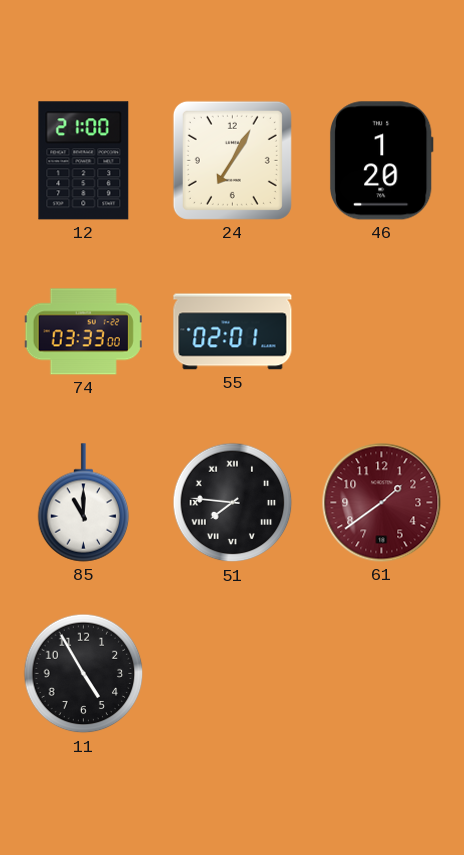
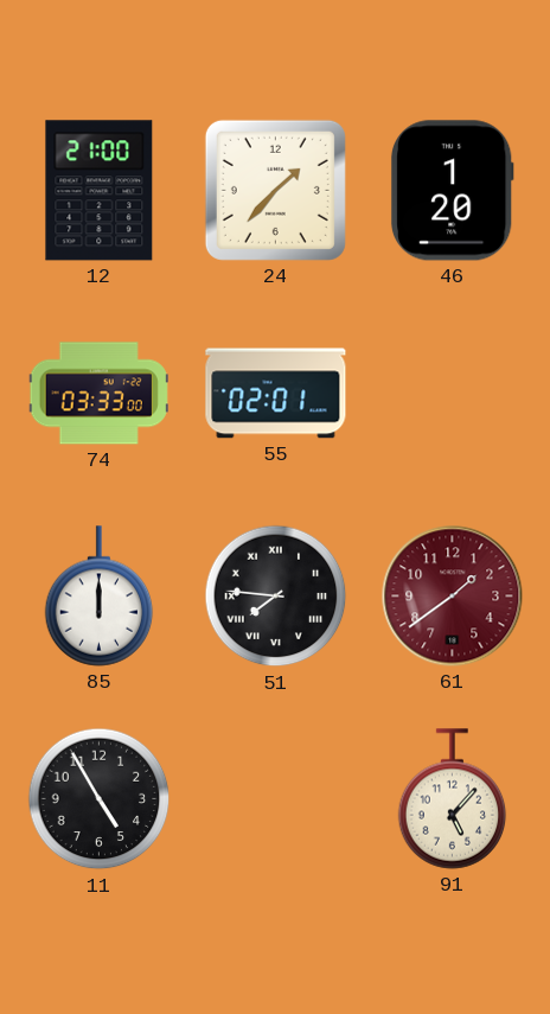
24: 7:05 -> 1:37
85: 11:00 -> 12:00
91: none -> 5:07
